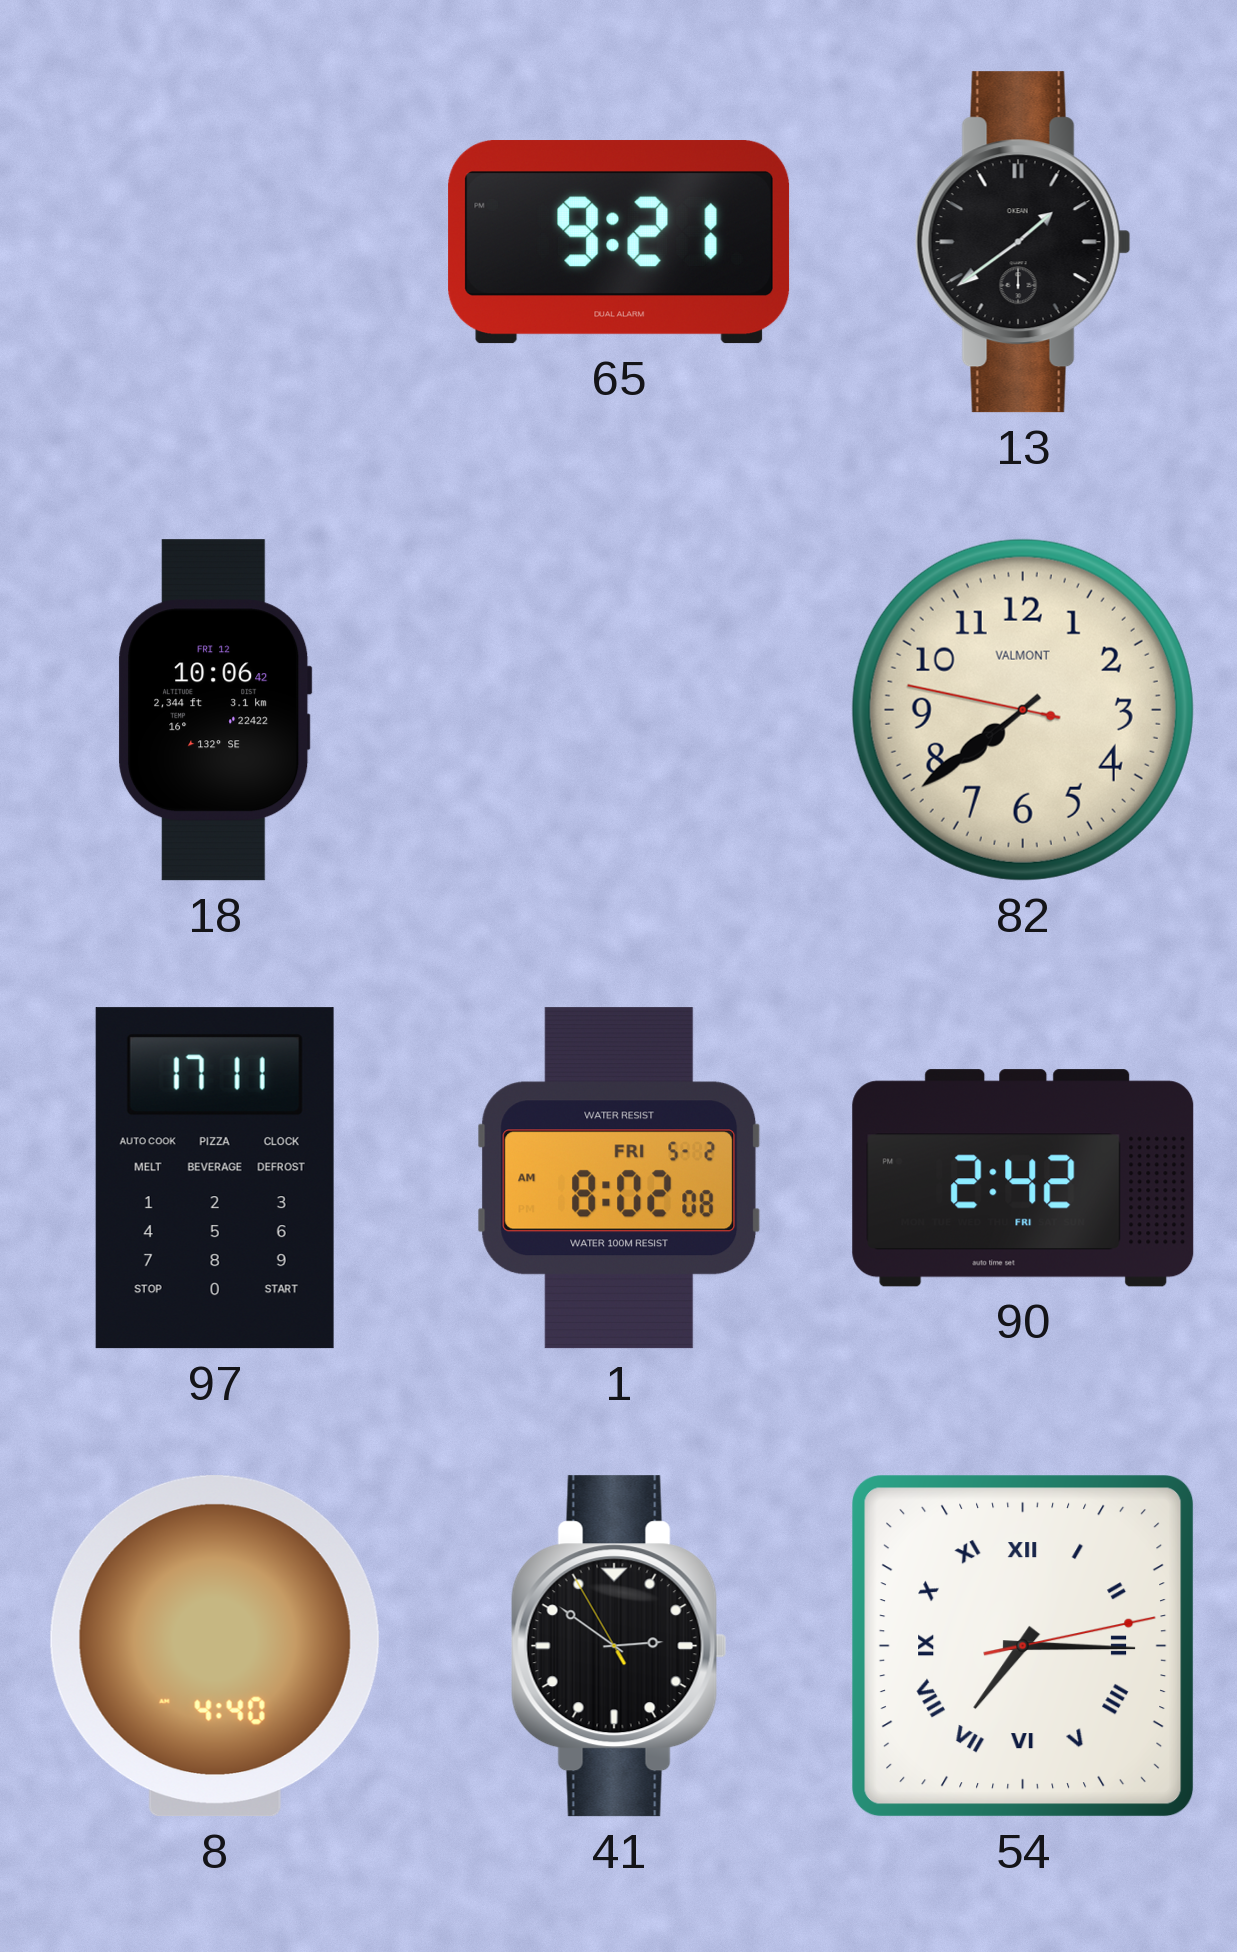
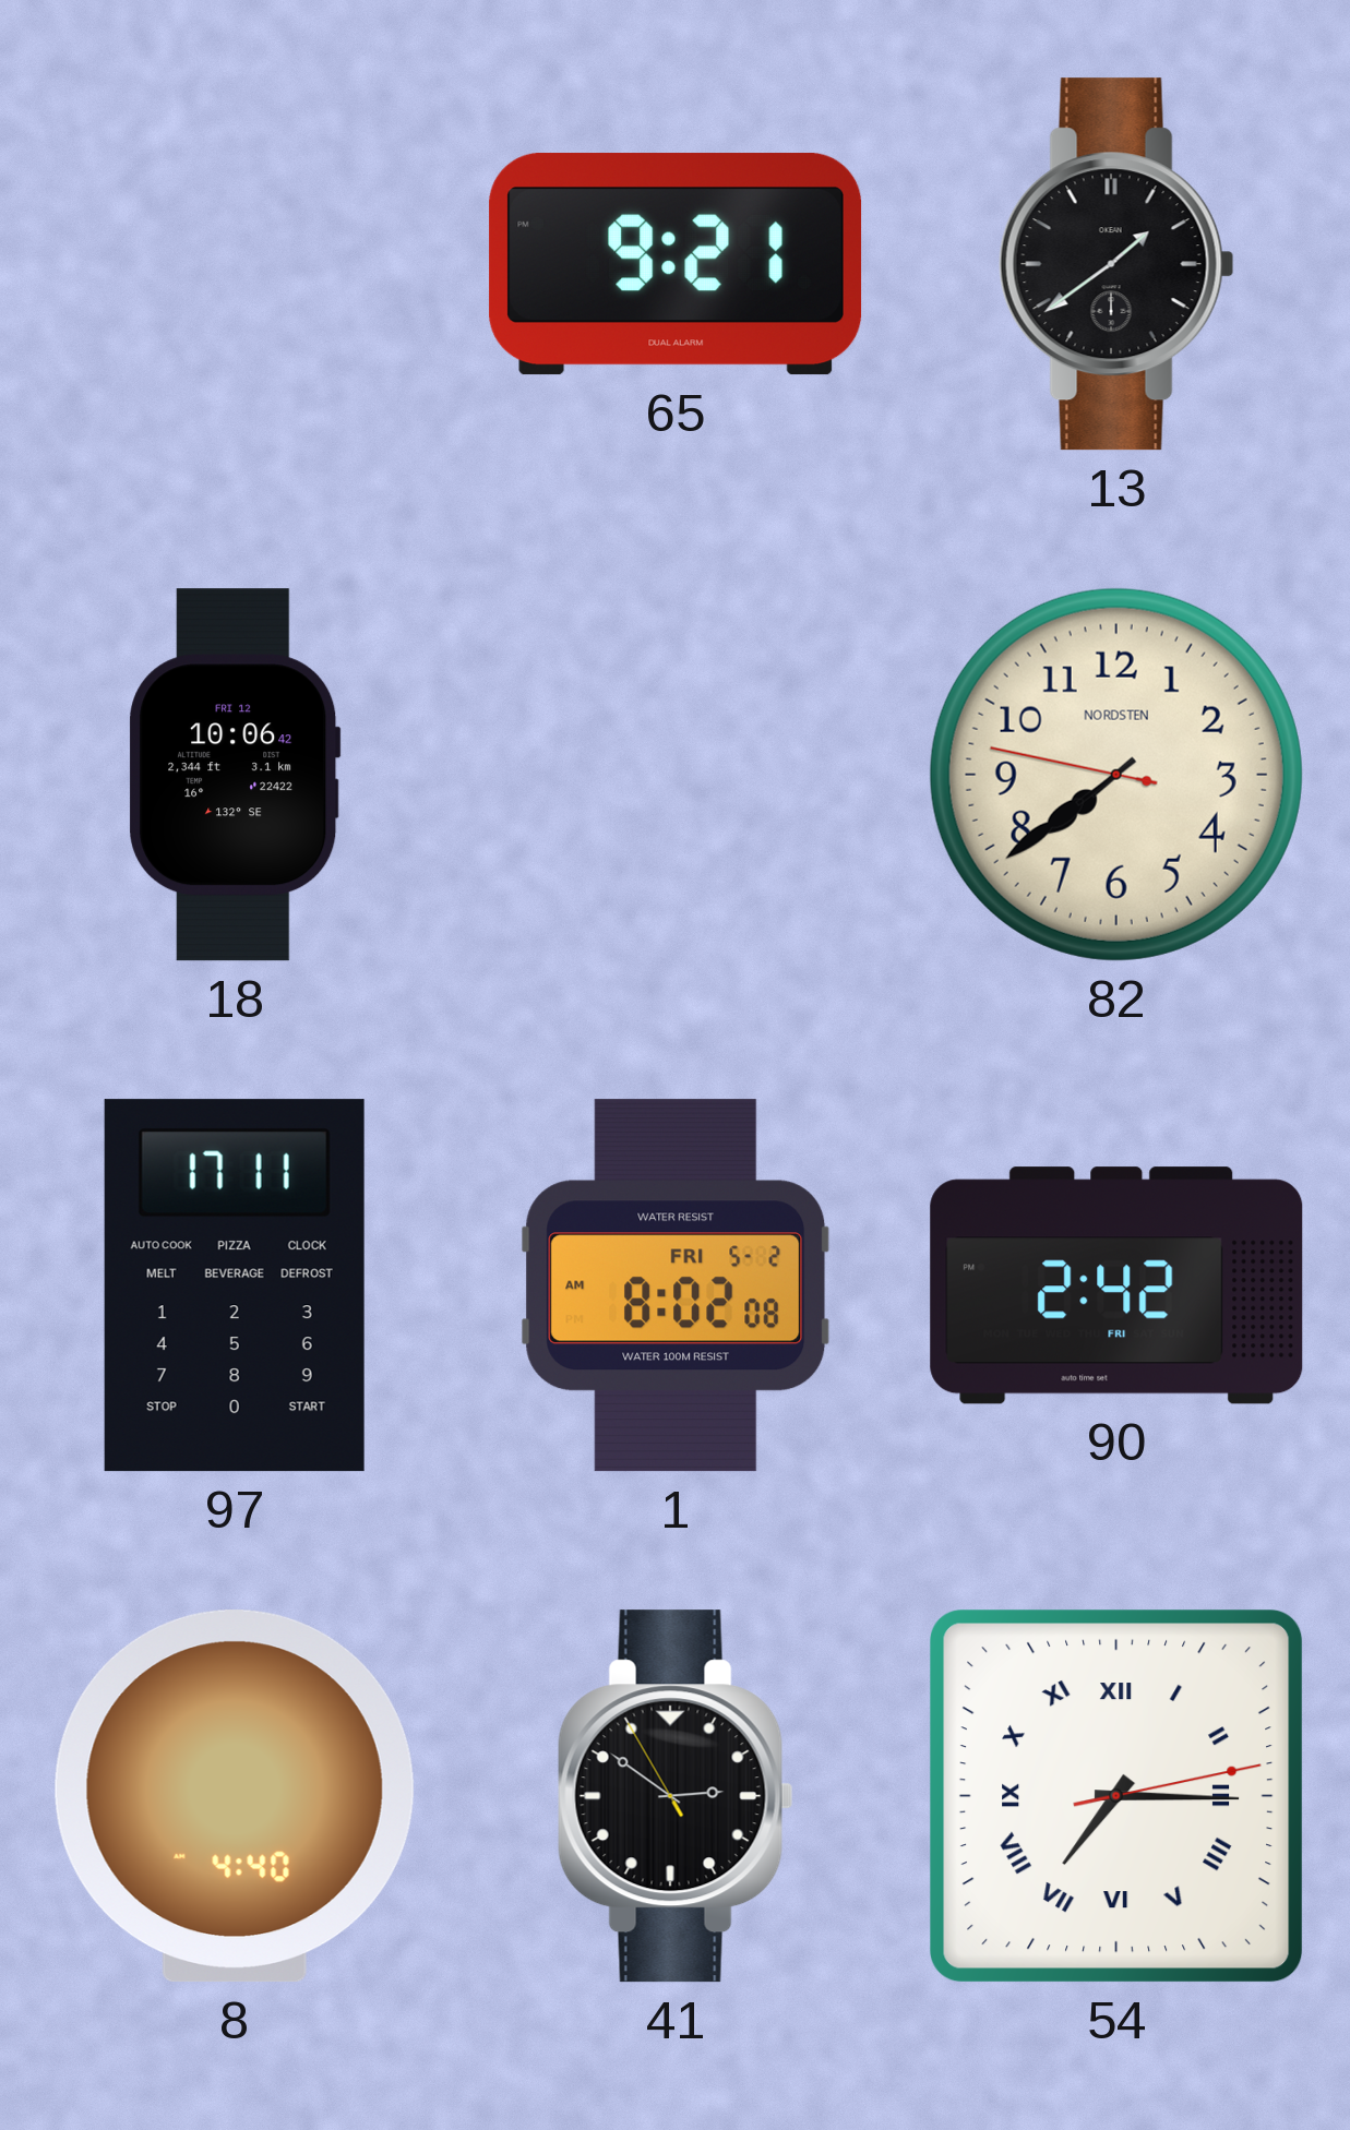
82 brand: VALMONT -> NORDSTEN
